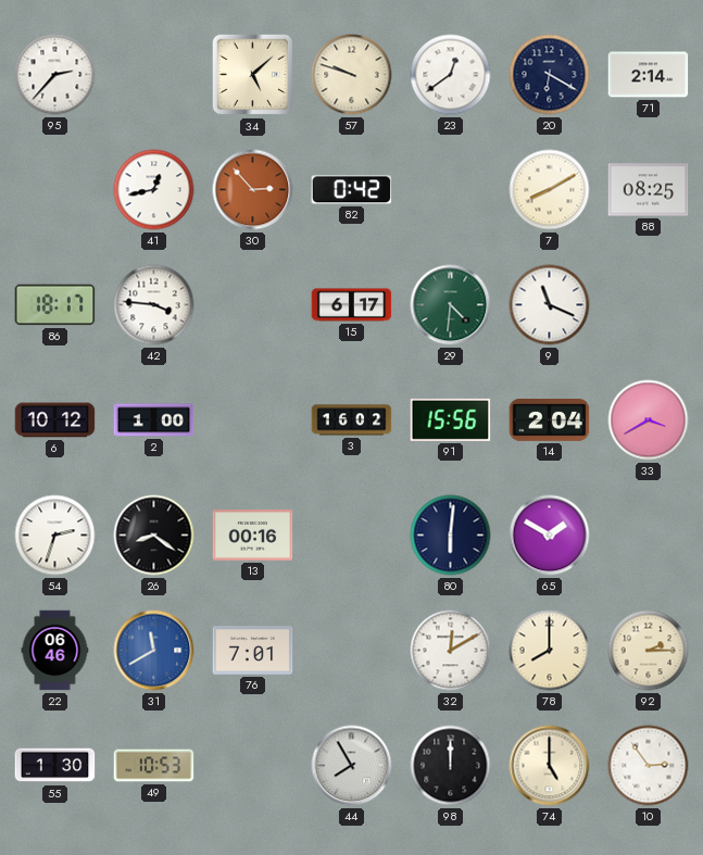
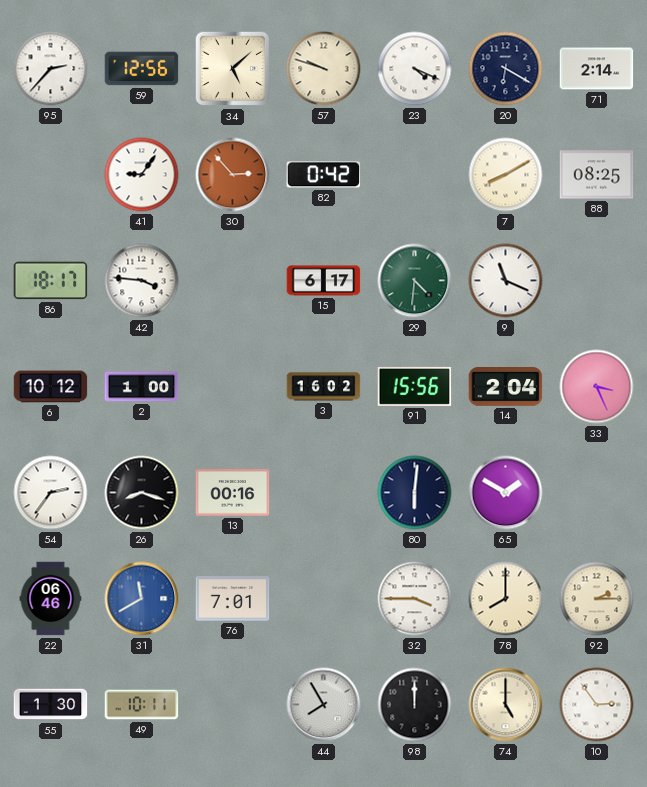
59: none -> 12:56
23: 12:39 -> 4:19
41: 12:43 -> 9:06
33: 3:40 -> 3:26
54: 2:33 -> 2:36
26: 8:21 -> 8:18
32: 12:10 -> 3:45
49: 10:53 -> 10:11
